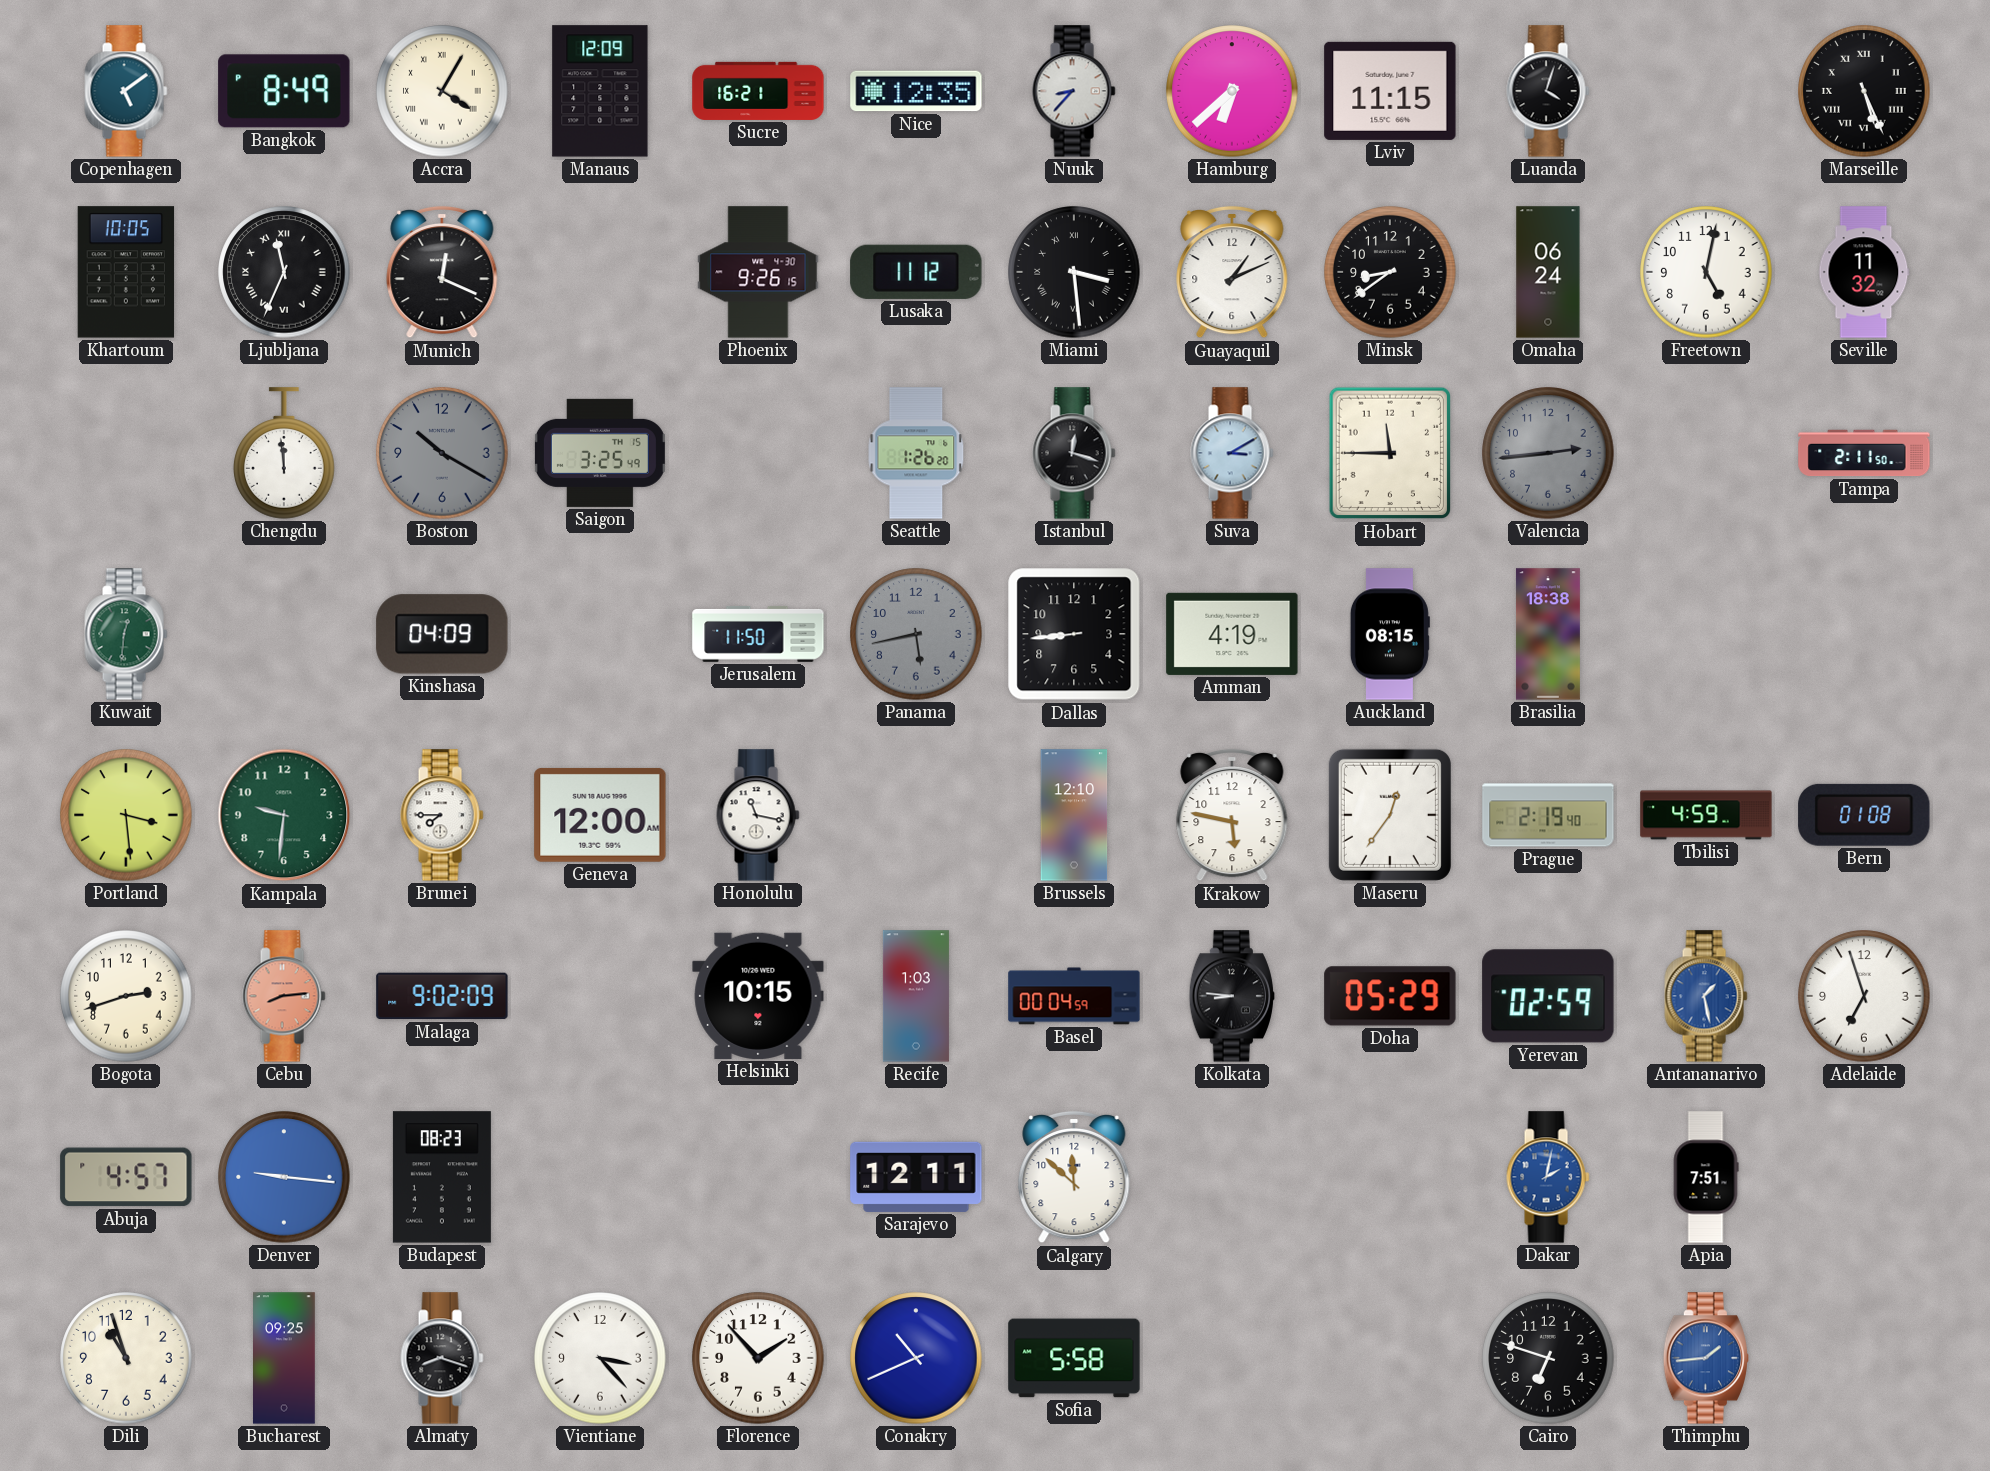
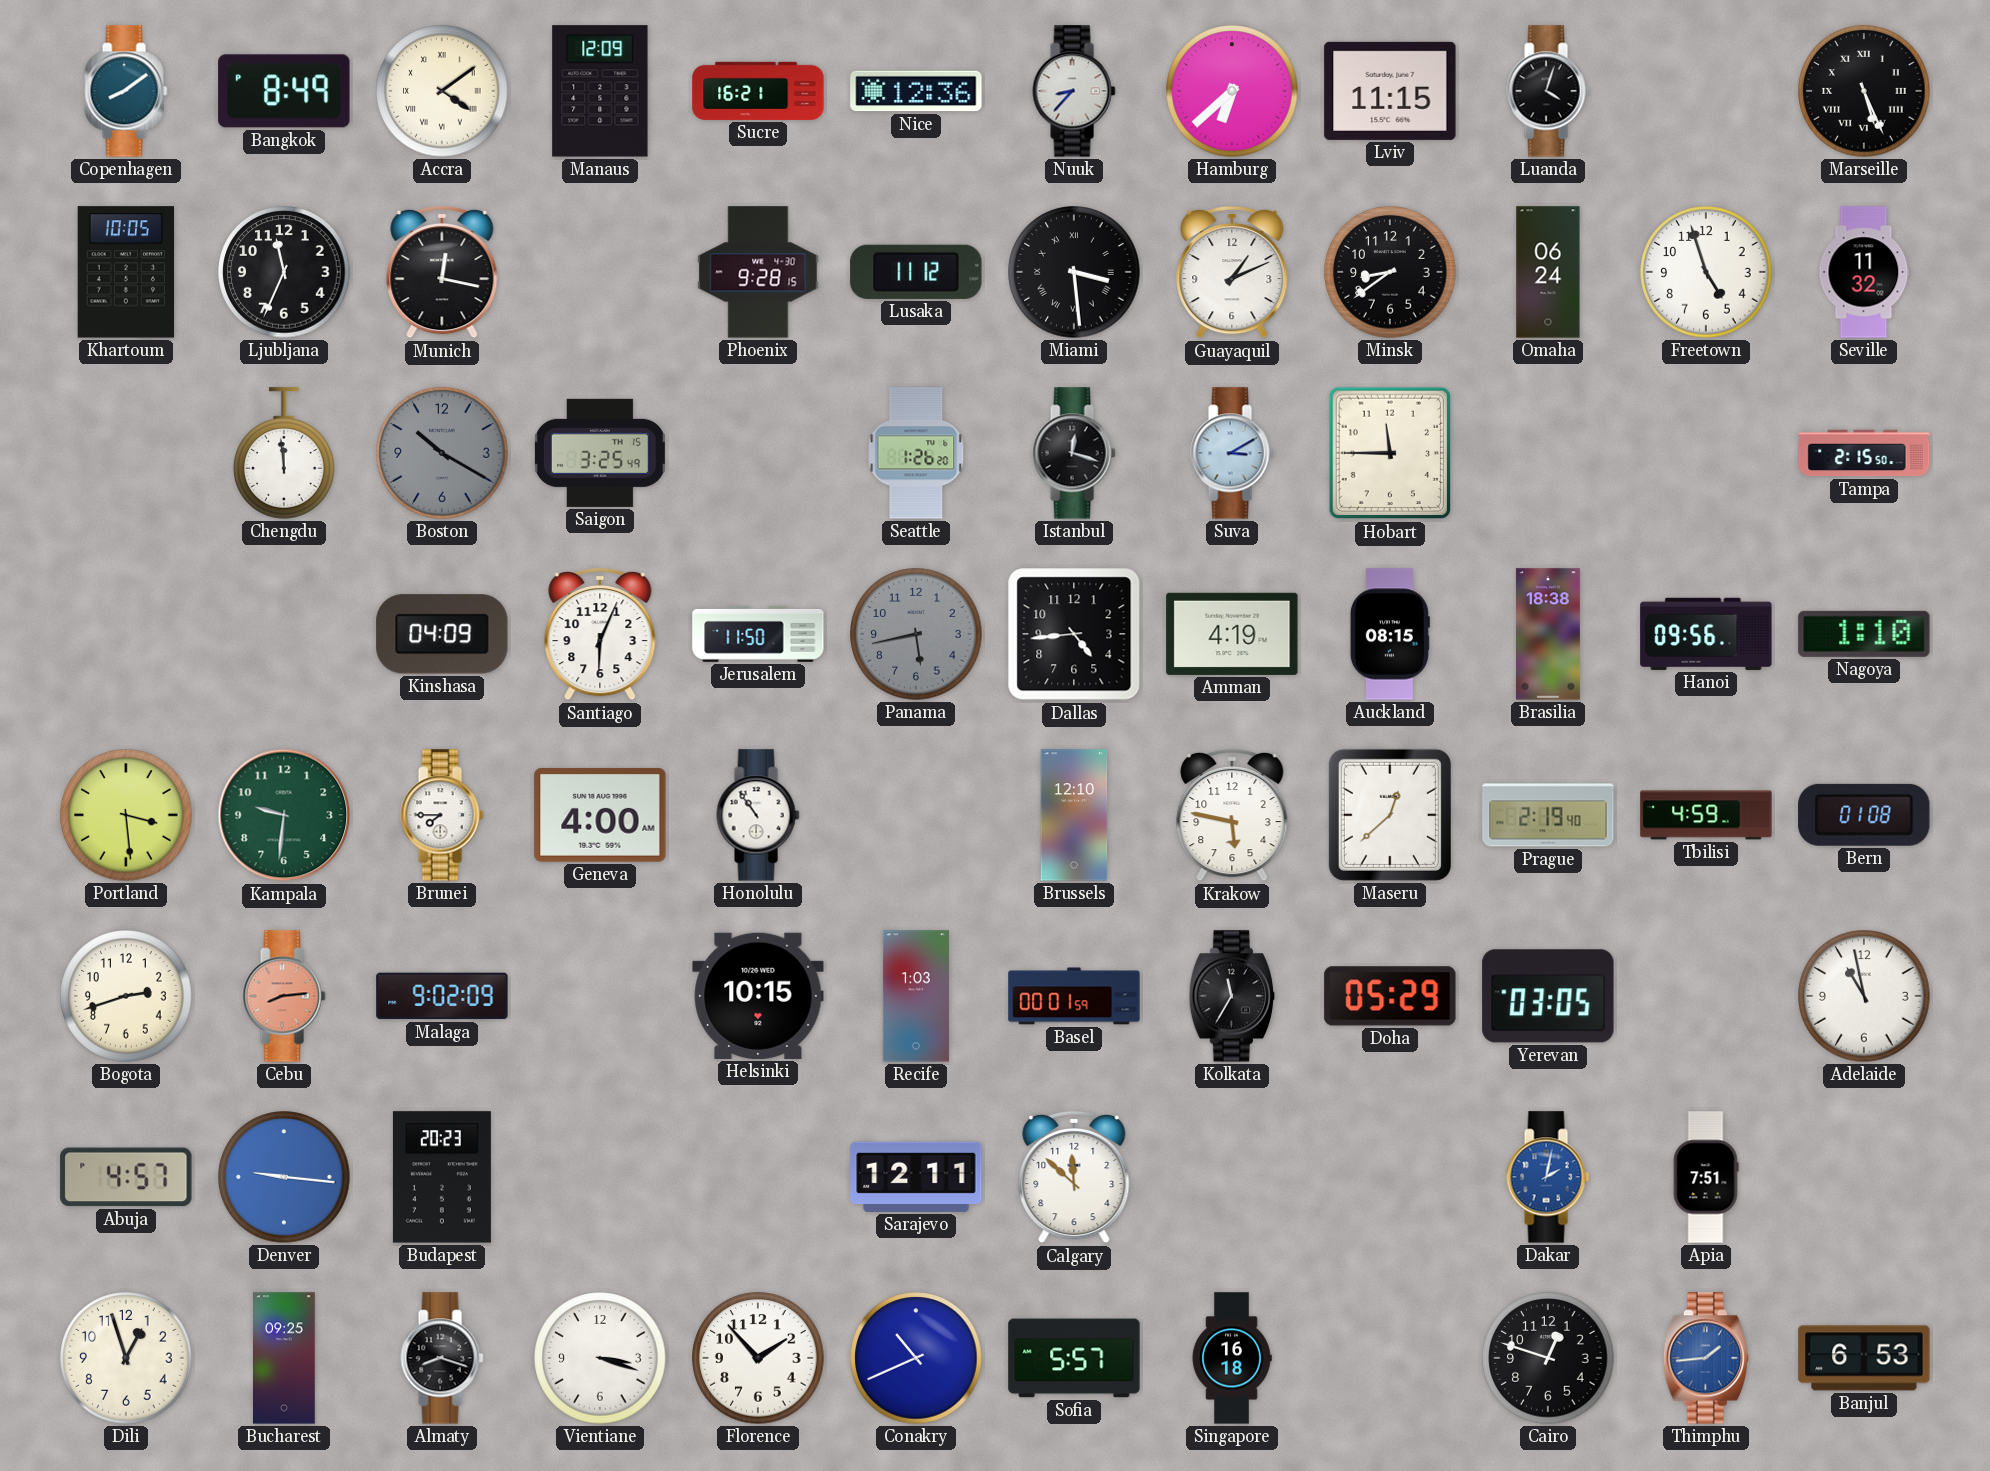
Copenhagen: 5:09 -> 8:09
Accra: 4:05 -> 4:09
Nice: 12:35 -> 12:36
Ljubljana numerals: Roman -> Arabic
Munich: 12:19 -> 12:17
Phoenix: 9:26 -> 9:28
Freetown: 5:02 -> 4:57
Valencia: 2:44 -> none
Tampa: 2:11 -> 2:15
Kuwait: 12:31 -> none
Santiago: none -> 6:04
Dallas: 8:44 -> 4:44
Hanoi: none -> 09:56
Nagoya: none -> 1:10
Geneva: 12:00 -> 4:00
Honolulu: 11:17 -> 10:54
Maseru: 12:36 -> 12:38
Basel: 00:04 -> 00:01
Kolkata: 8:46 -> 11:35
Yerevan: 02:59 -> 03:05
Antananarivo: 1:28 -> none
Adelaide: 6:57 -> 10:58
Budapest: 08:23 -> 20:23
Dili: 10:57 -> 12:57
Vientiane: 3:23 -> 3:18
Sofia: 5:58 -> 5:57
Singapore: none -> 16:18
Cairo: 6:48 -> 12:48
Banjul: none -> 6:53
